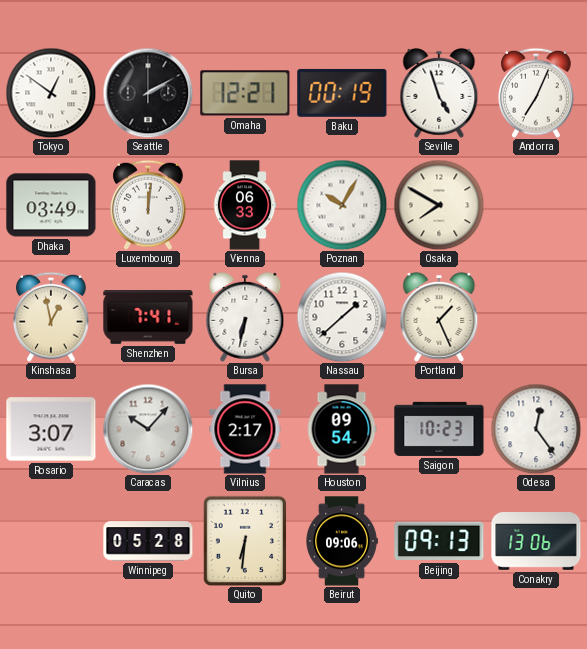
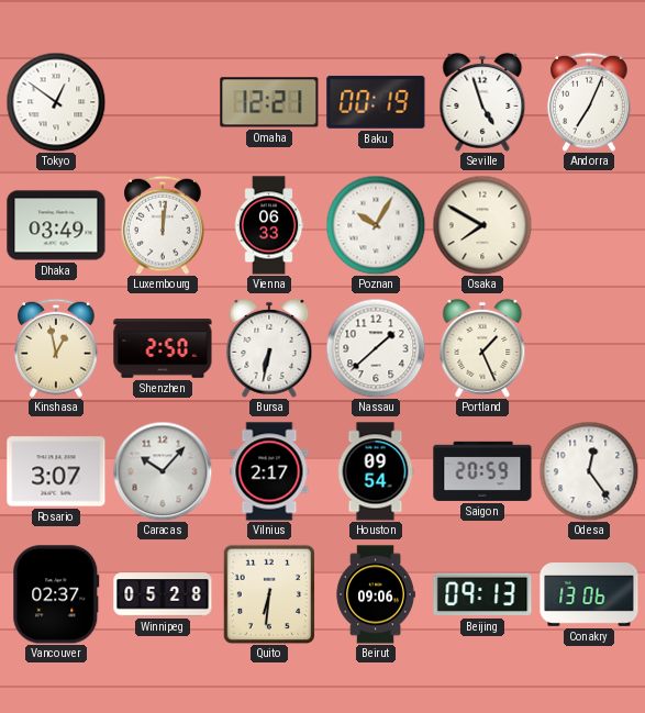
Seattle: 2:10 -> none
Shenzhen: 7:41 -> 2:50
Saigon: 10:23 -> 20:59
Vancouver: none -> 02:37
